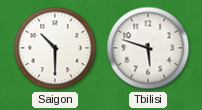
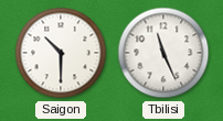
Tbilisi: 5:48 -> 11:26
